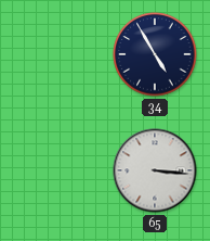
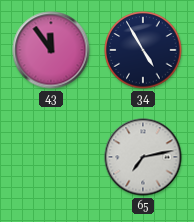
43: none -> 11:54
65: 3:16 -> 7:13
